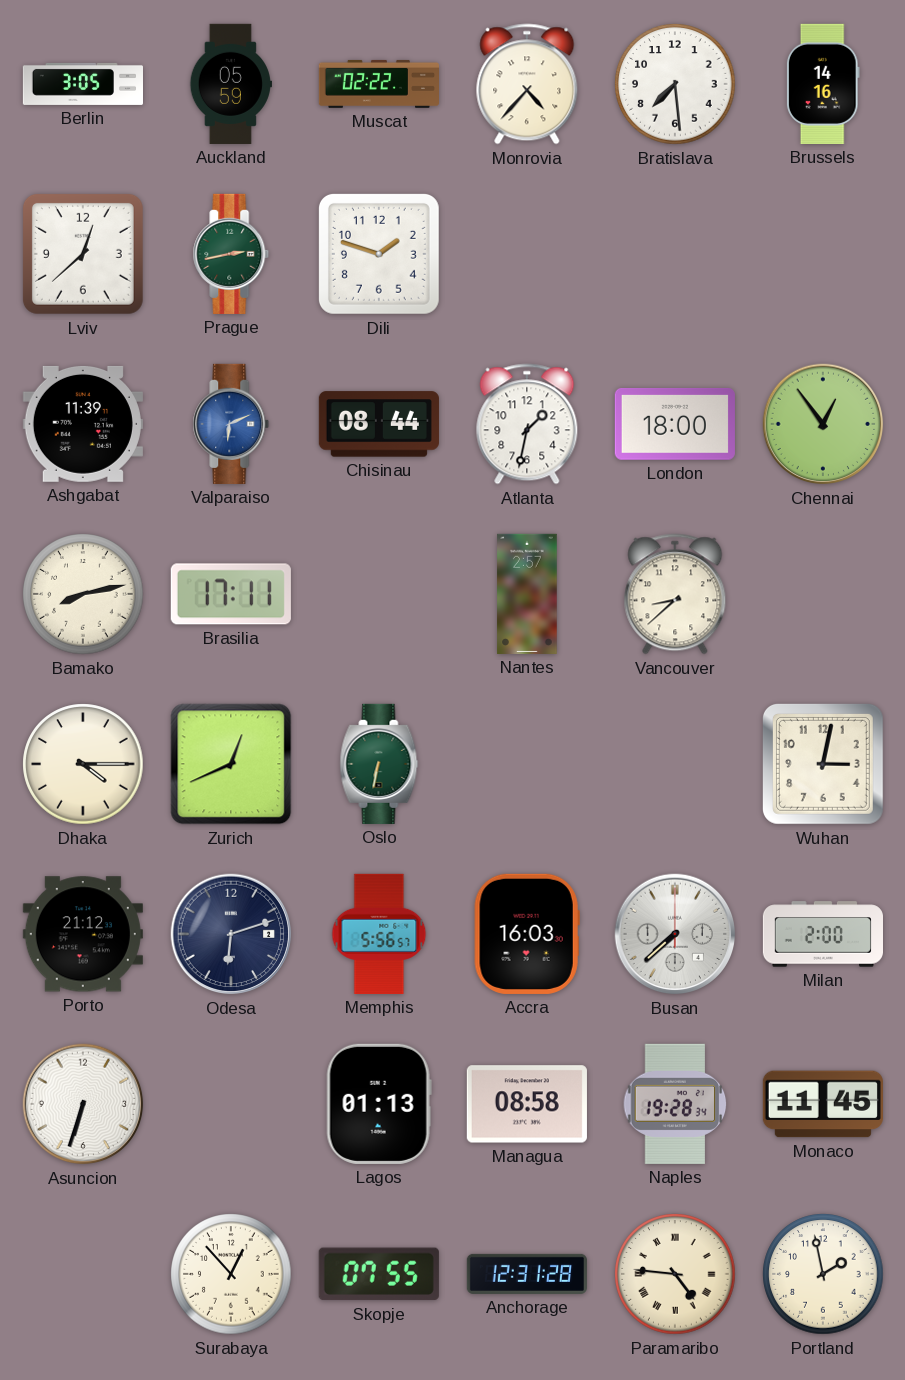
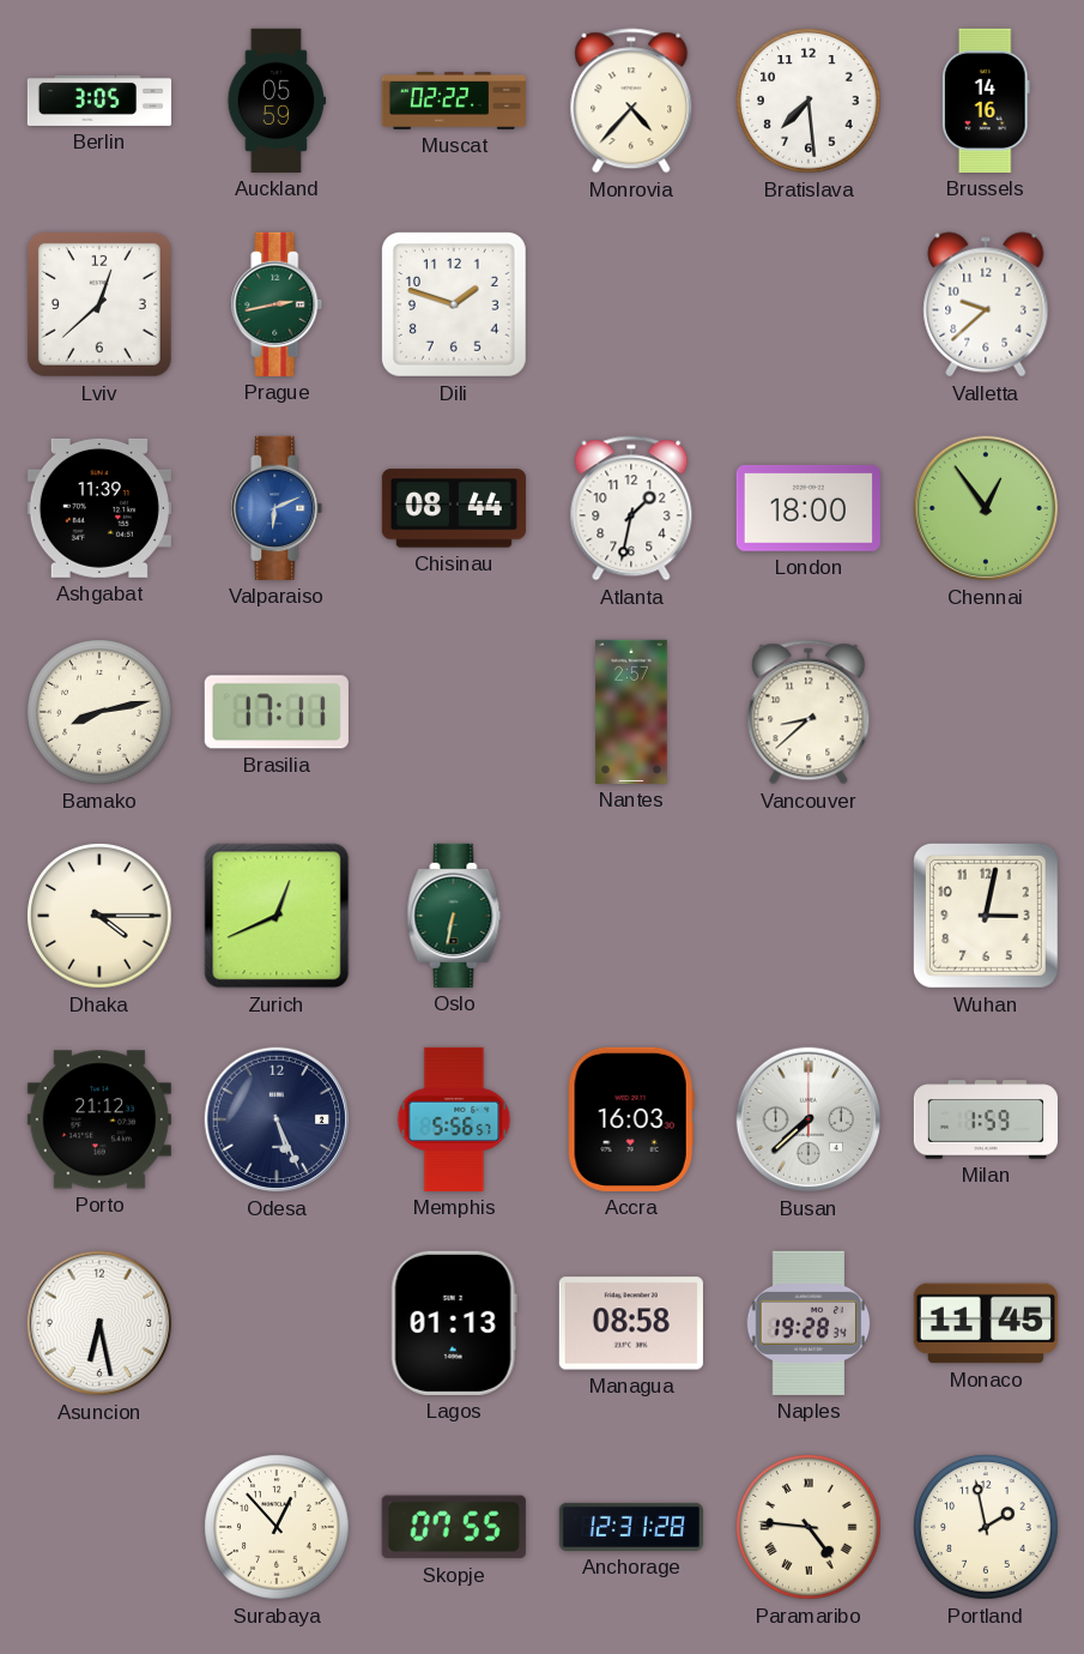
Valletta: none -> 9:38
Odesa: 6:12 -> 5:26
Milan: 2:00 -> 1:59
Asuncion: 6:33 -> 6:28
